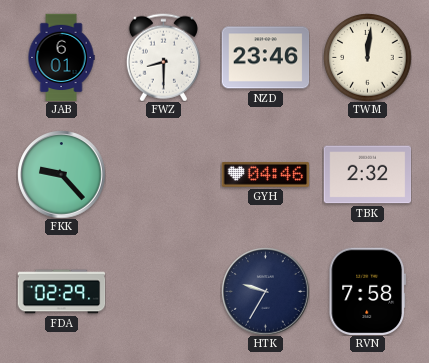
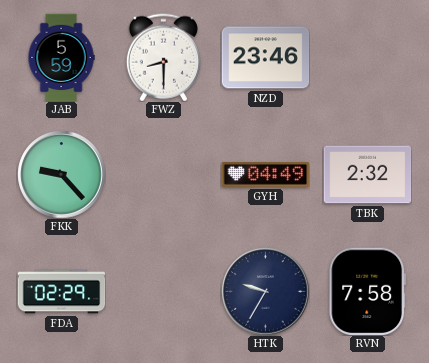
JAB: 6:01 -> 5:59
TWM: 12:01 -> none
GYH: 04:46 -> 04:49
